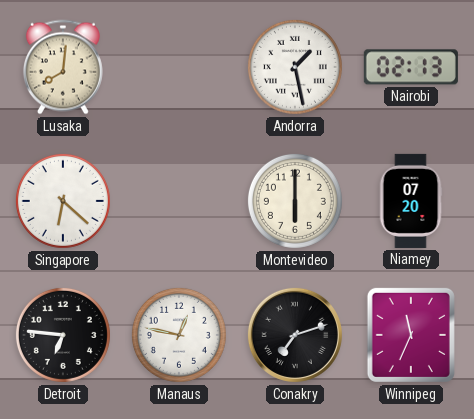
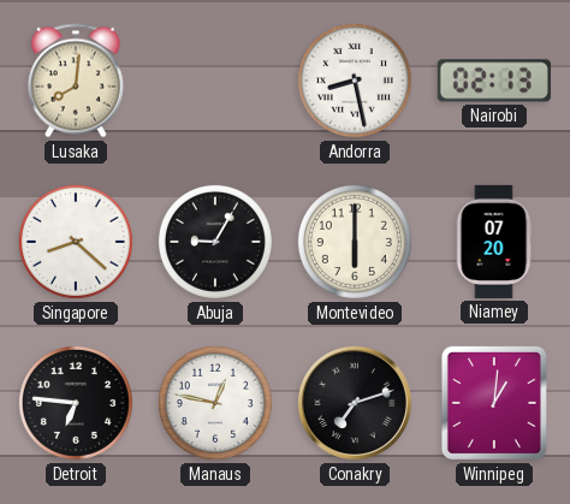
Andorra: 1:28 -> 8:28
Singapore: 6:22 -> 8:22
Abuja: none -> 9:05
Winnipeg: 11:34 -> 1:01
